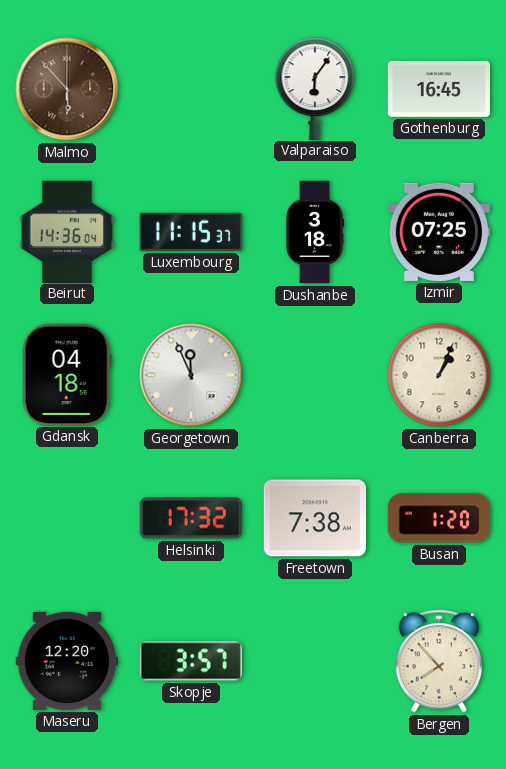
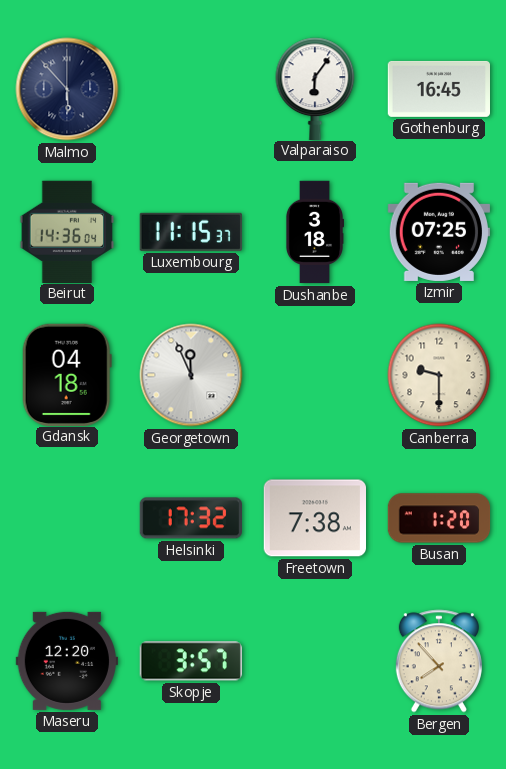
Malmo dial: brown -> navy
Canberra: 1:04 -> 9:30
